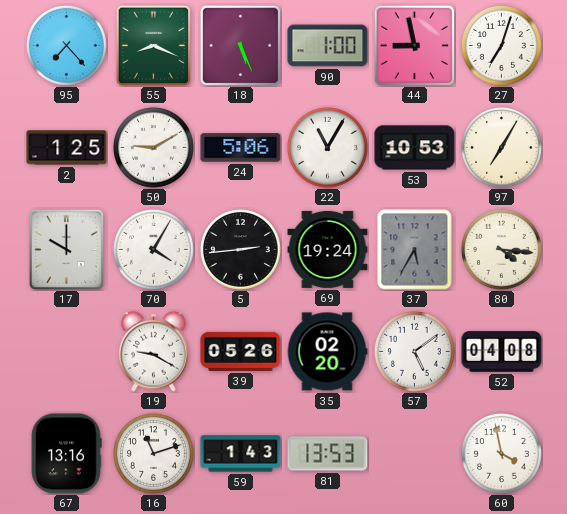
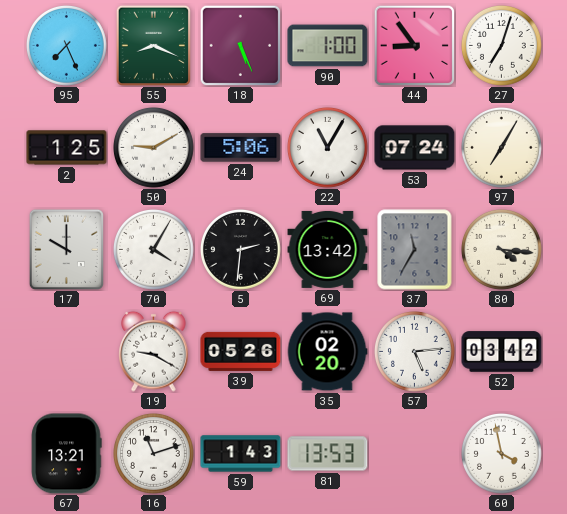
95: 7:23 -> 7:26
44: 8:58 -> 8:54
53: 10:53 -> 07:24
5: 2:44 -> 2:31
69: 19:24 -> 13:42
37: 5:35 -> 11:35
57: 5:09 -> 5:14
52: 04:08 -> 03:42
67: 13:16 -> 13:21
